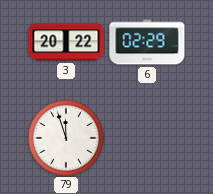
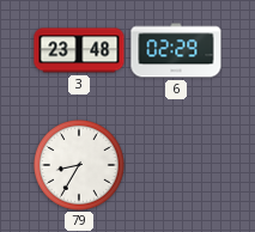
3: 20:22 -> 23:48
79: 11:57 -> 8:35
